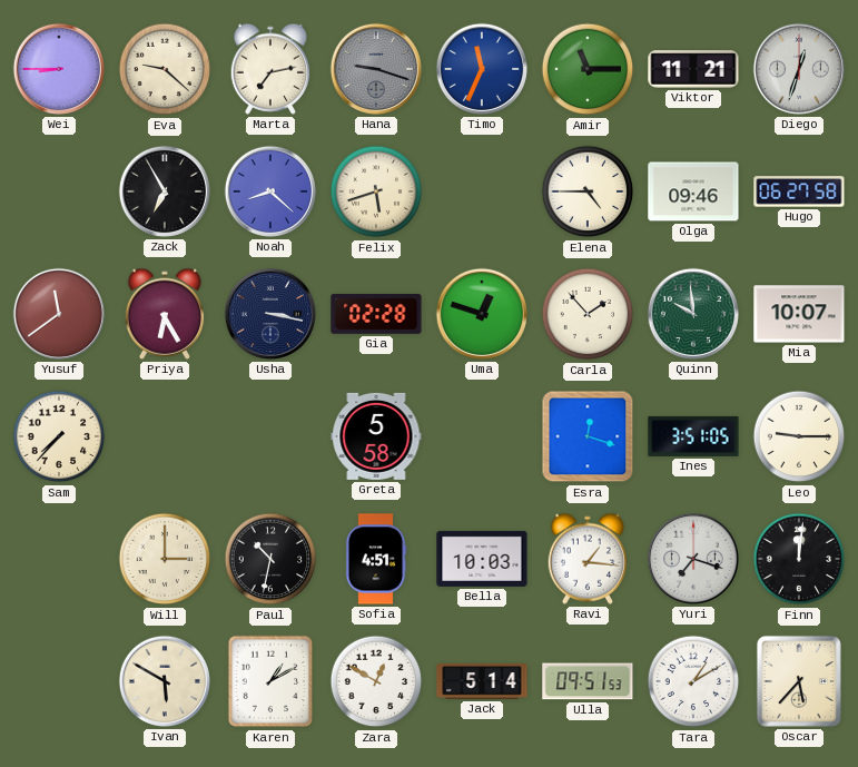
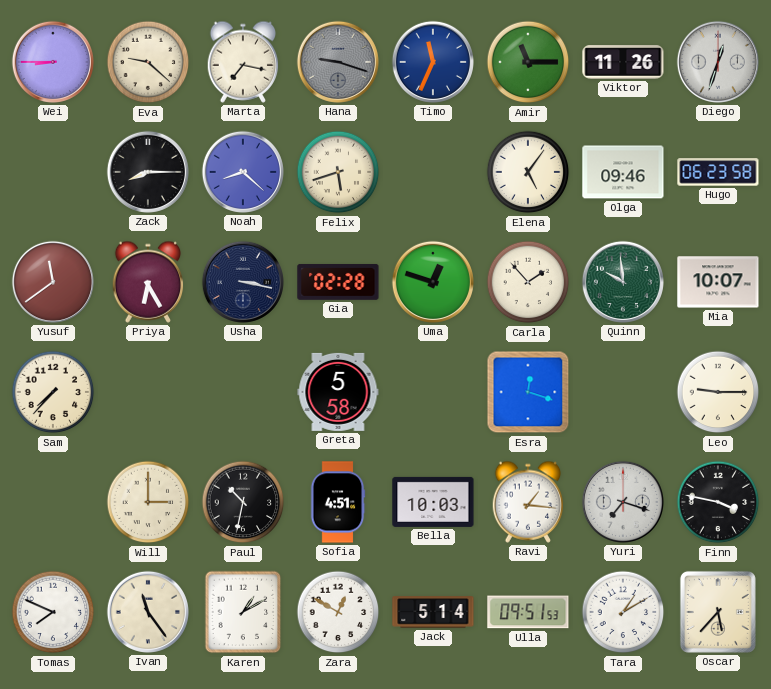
Marta: 7:13 -> 7:17
Viktor: 11:21 -> 11:26
Zack: 6:55 -> 8:15
Elena: 4:45 -> 5:06
Hugo: 06:27 -> 06:23
Ines: 3:51 -> none
Finn: 12:01 -> 3:47
Tomas: none -> 7:49
Ivan: 5:50 -> 11:24
